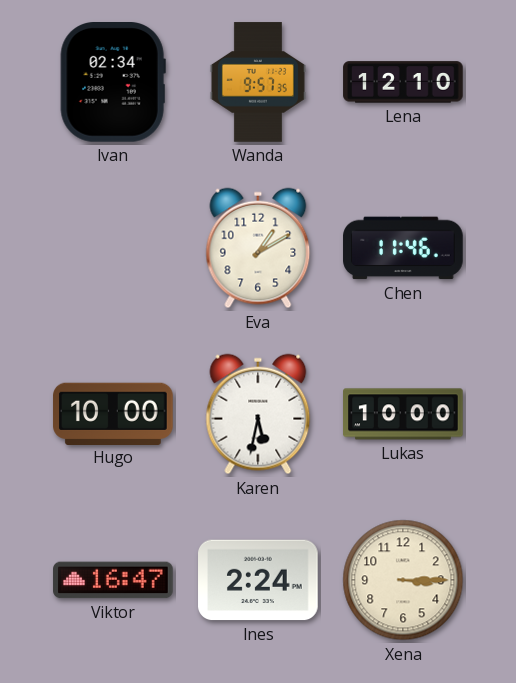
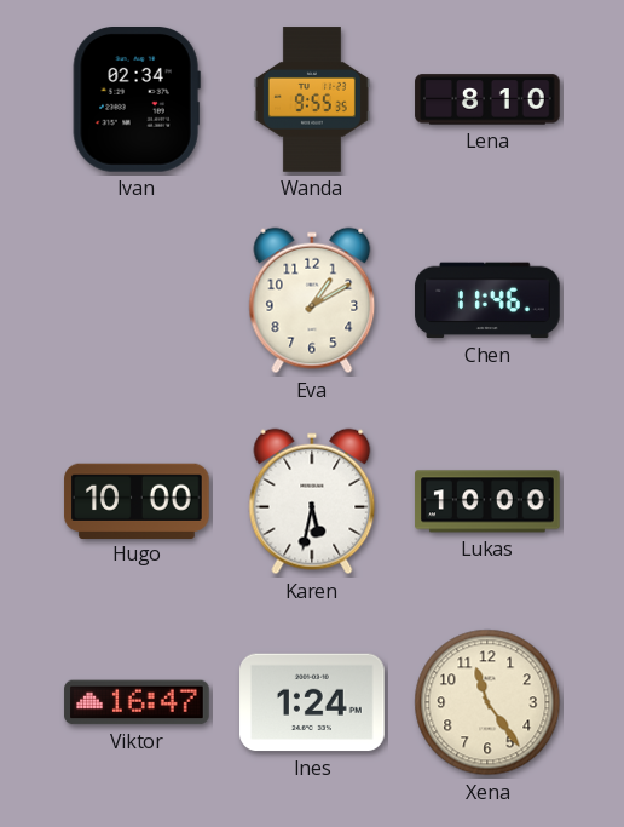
Wanda: 9:57 -> 9:55
Lena: 12:10 -> 8:10
Ines: 2:24 -> 1:24
Xena: 3:15 -> 11:24
